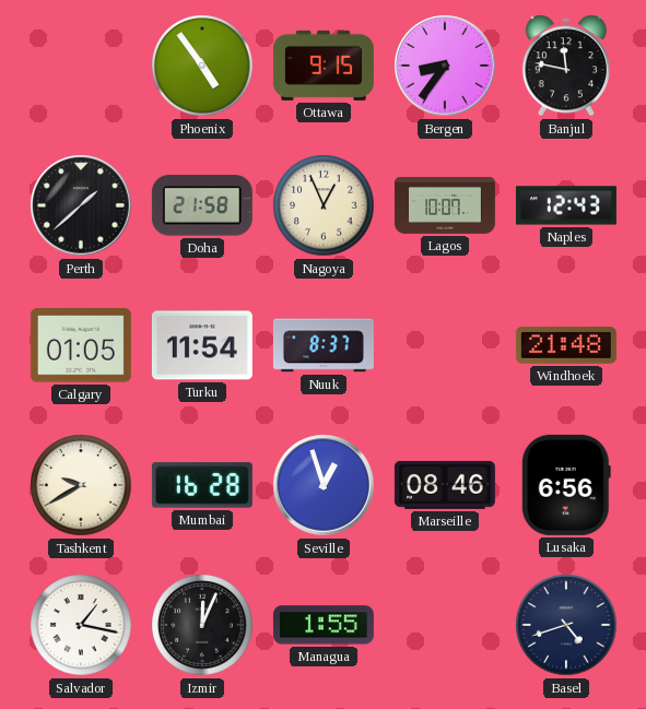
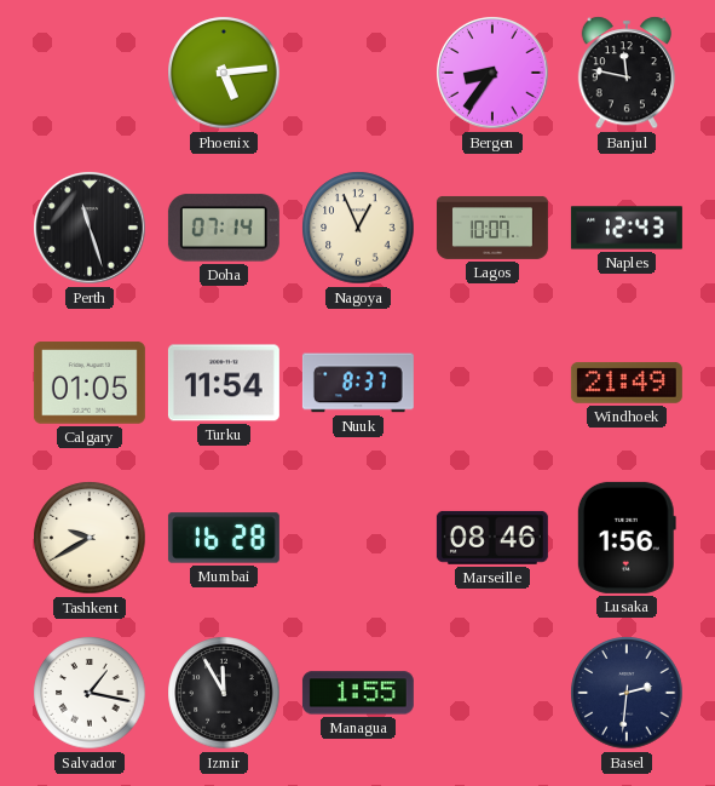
Phoenix: 4:54 -> 5:14
Ottawa: 9:15 -> none
Perth: 1:38 -> 11:27
Doha: 21:58 -> 07:14
Windhoek: 21:48 -> 21:49
Seville: 12:57 -> none
Lusaka: 6:56 -> 1:56
Izmir: 12:04 -> 11:55
Basel: 4:42 -> 2:31
